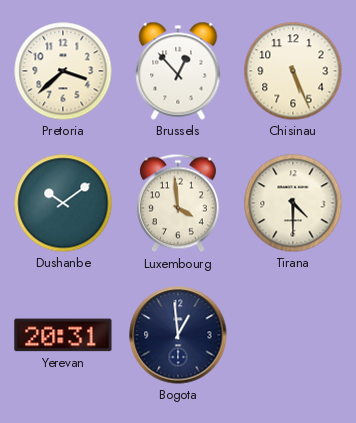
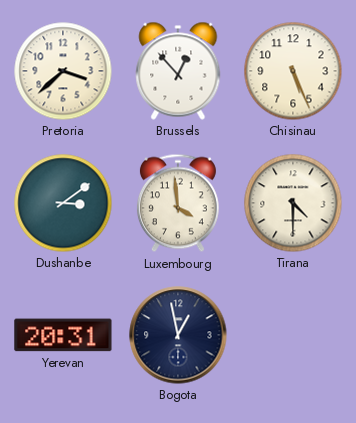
Dushanbe: 10:09 -> 3:09
Bogota: 12:59 -> 12:58
